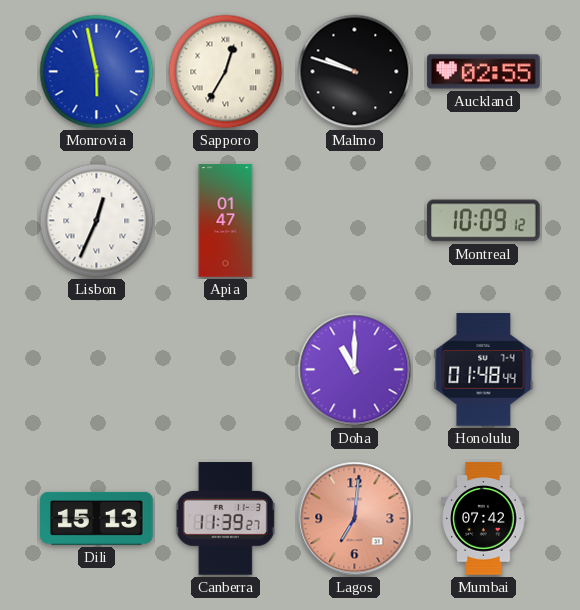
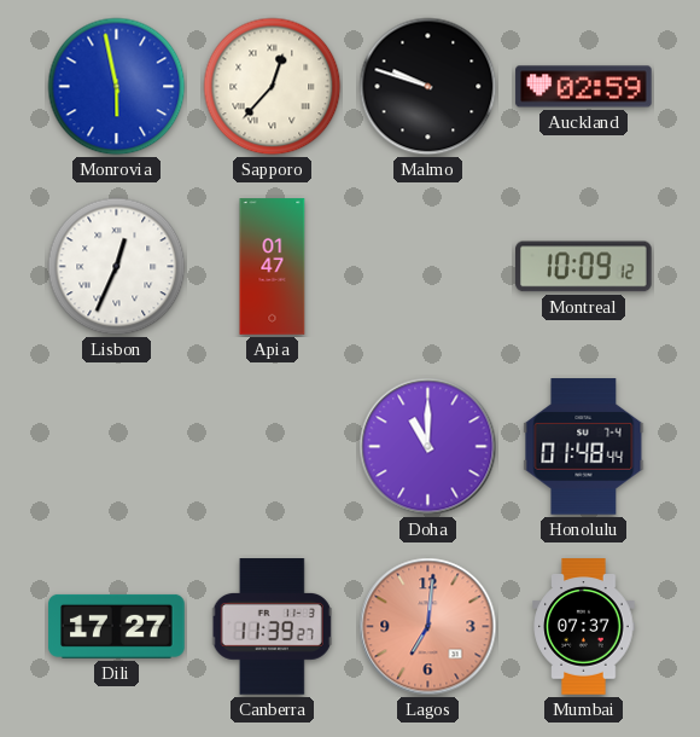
Sapporo: 12:35 -> 12:37
Auckland: 02:55 -> 02:59
Dili: 15:13 -> 17:27
Mumbai: 07:42 -> 07:37
